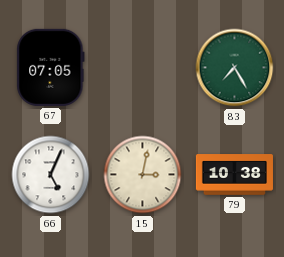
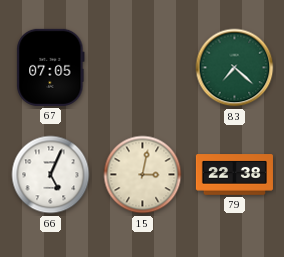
83: 7:25 -> 7:22
79: 10:38 -> 22:38
